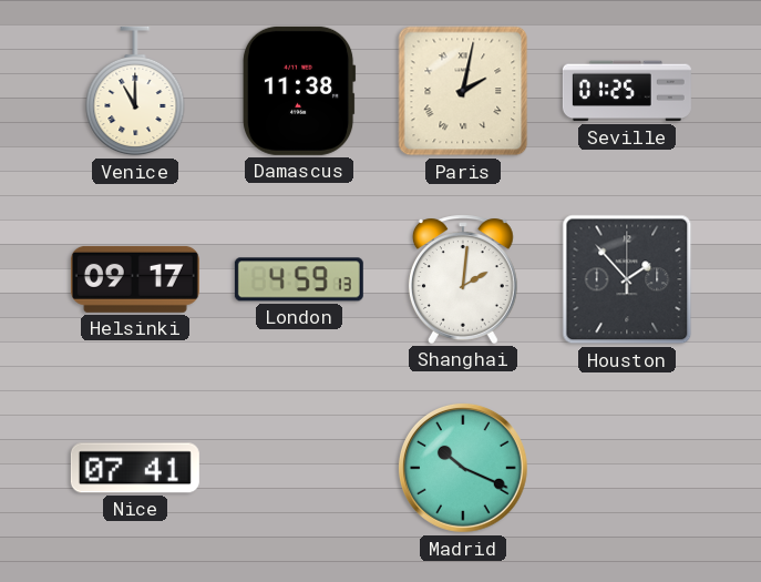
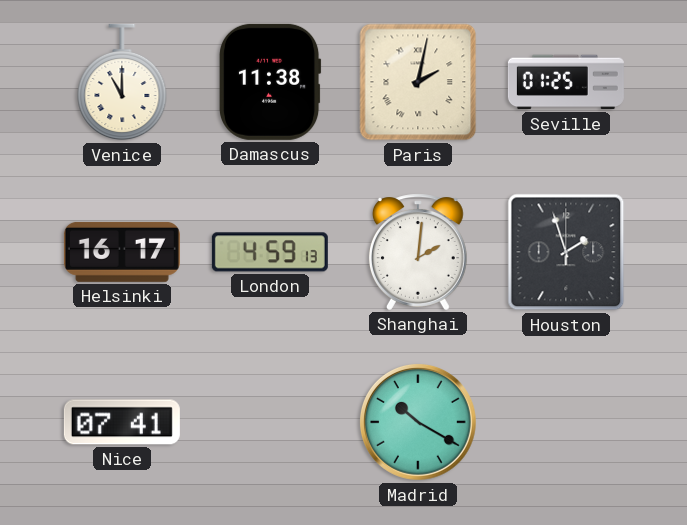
Helsinki: 09:17 -> 16:17
Houston: 1:53 -> 1:57
Madrid: 10:19 -> 10:20
